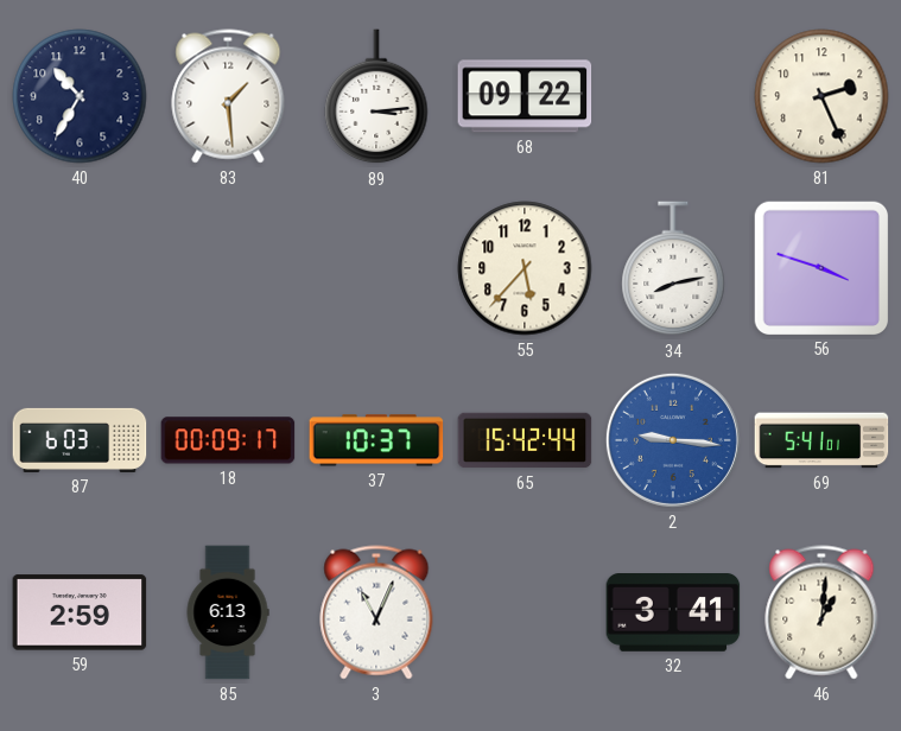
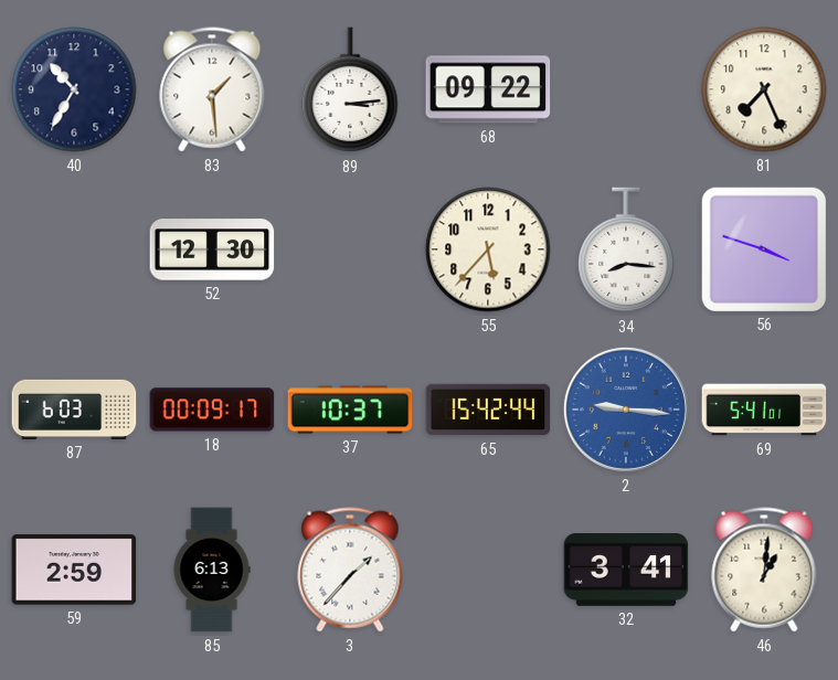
81: 2:26 -> 7:26
52: none -> 12:30
34: 8:13 -> 8:16
3: 11:04 -> 1:37
